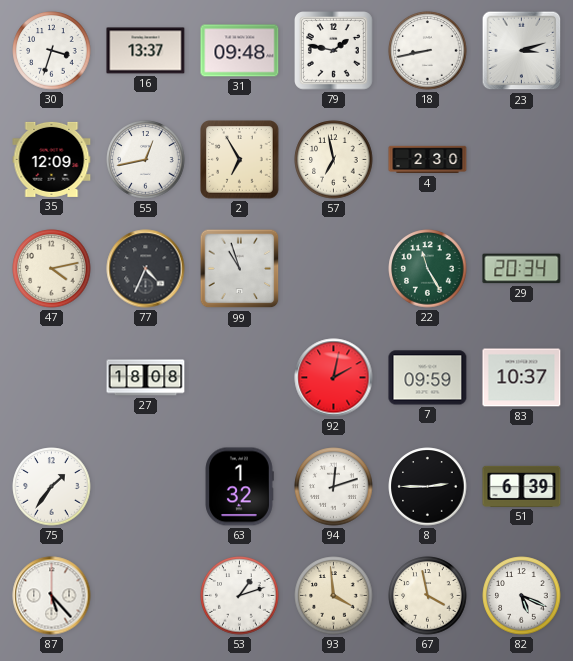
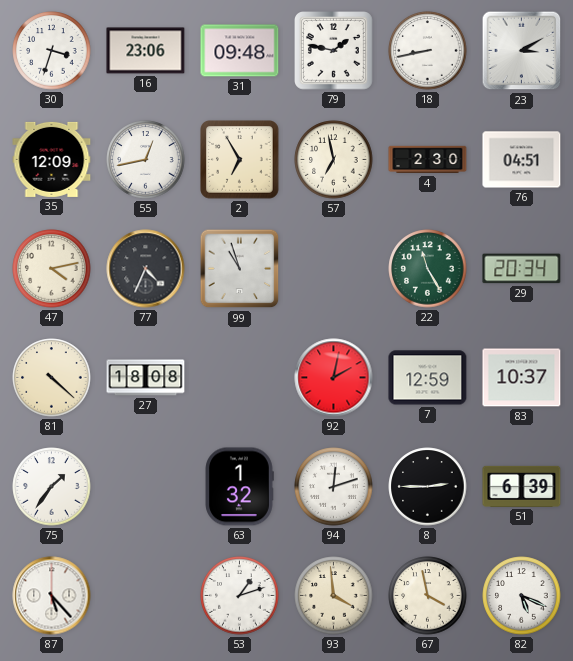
16: 13:37 -> 23:06
23: 3:12 -> 3:10
76: none -> 04:51
81: none -> 4:22
7: 09:59 -> 12:59
